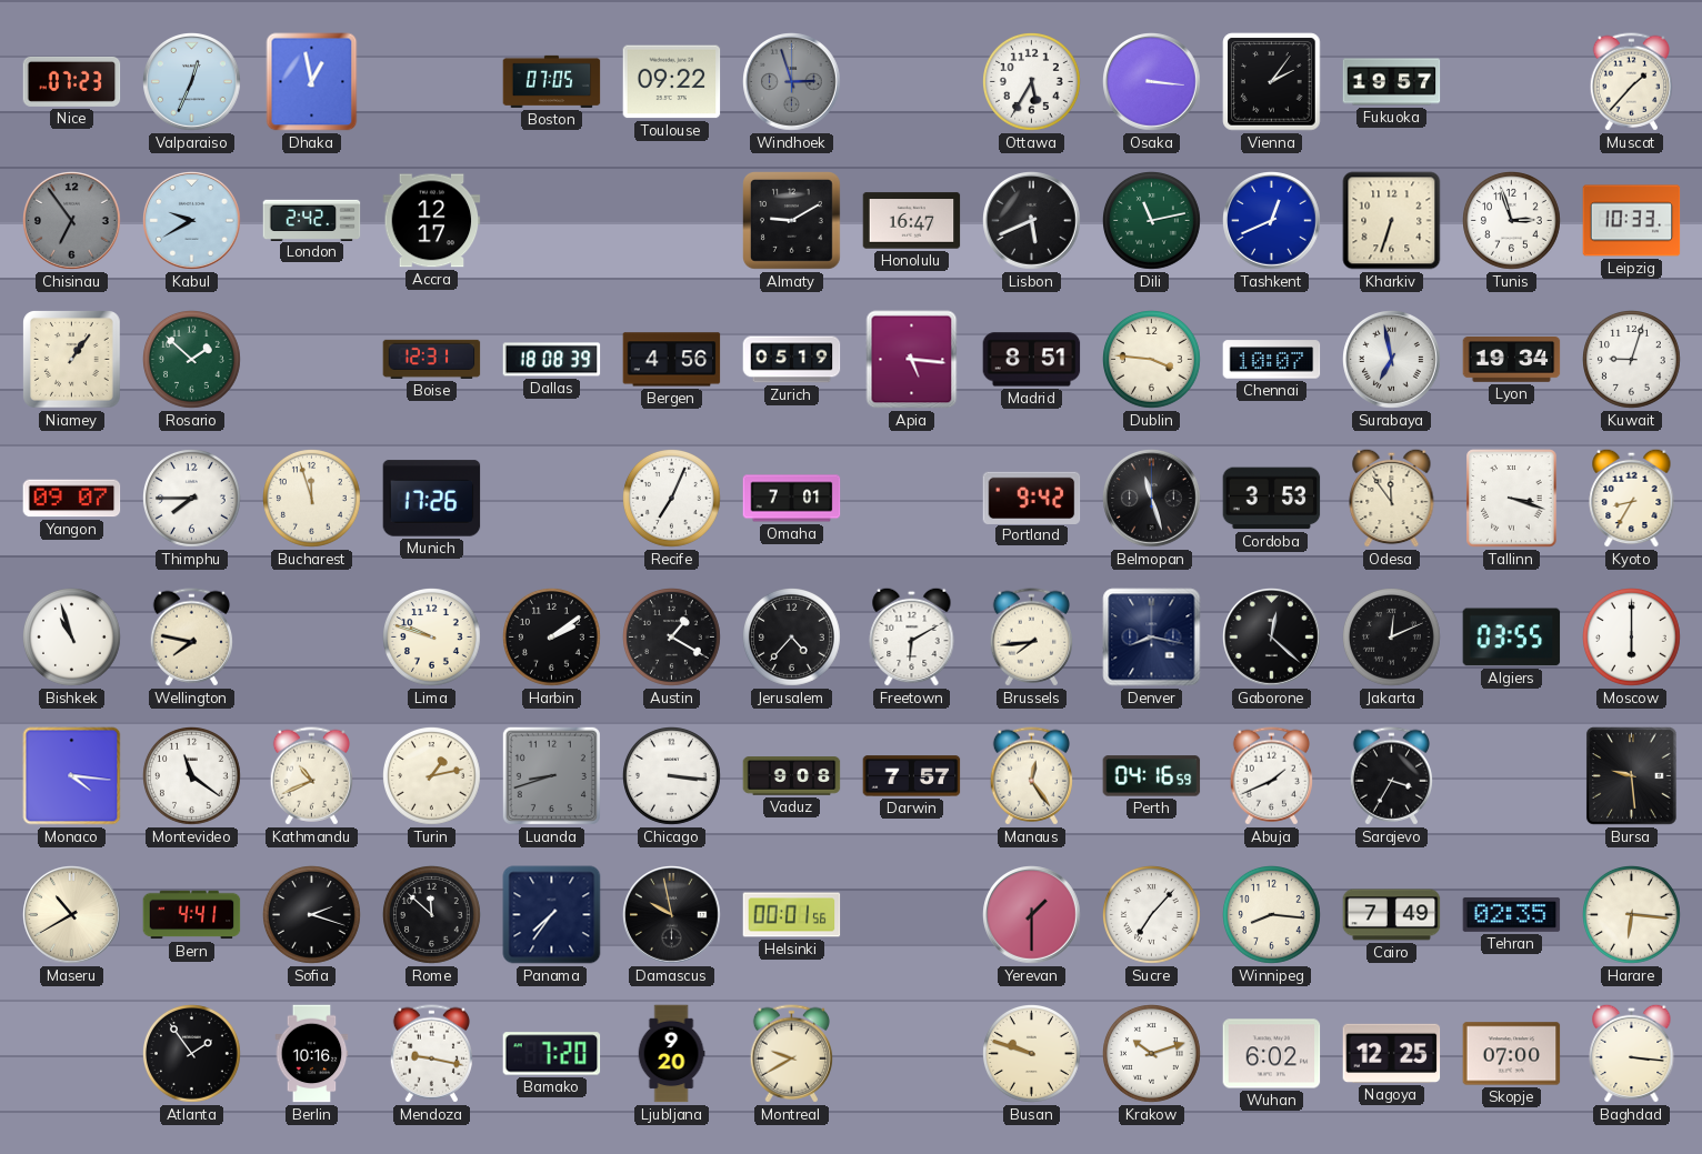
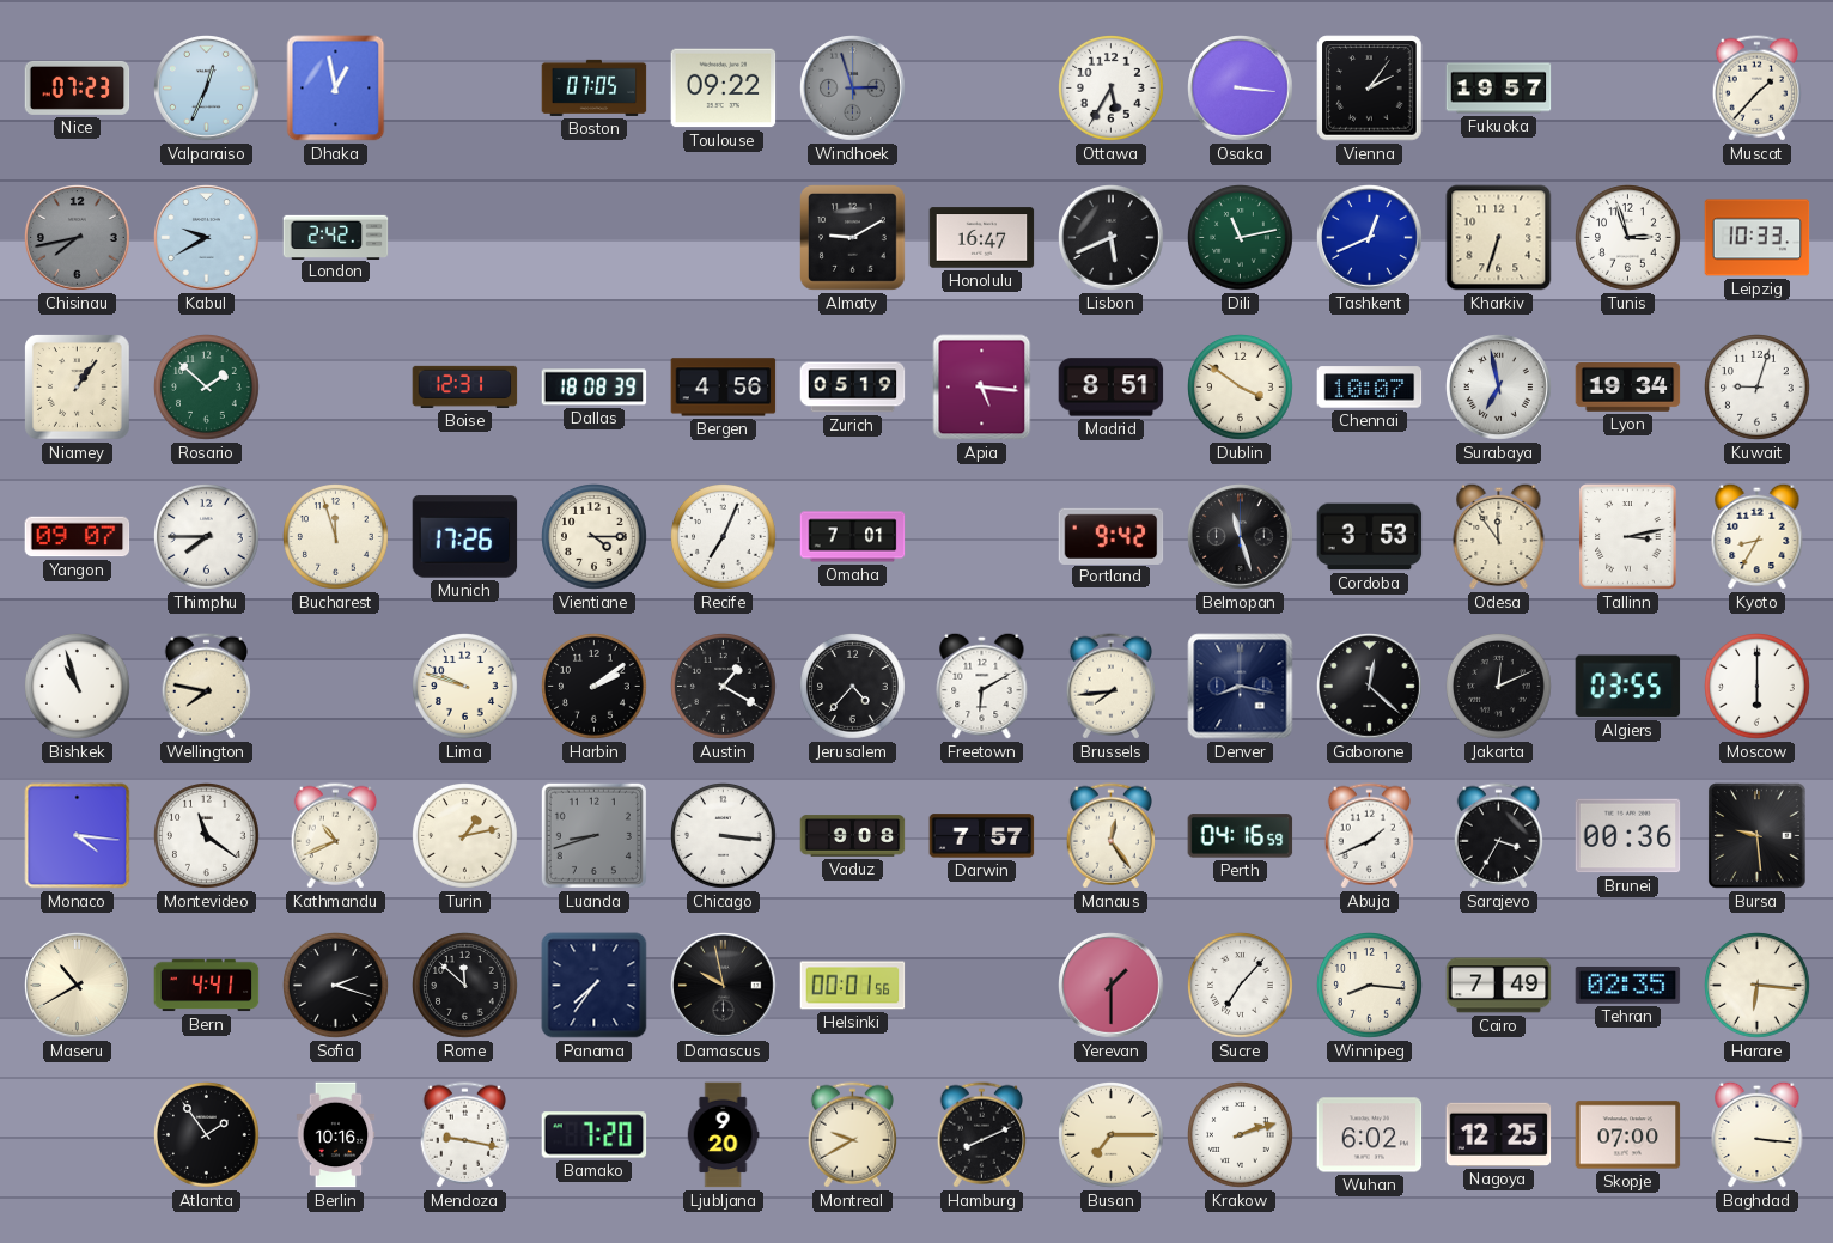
Chisinau: 6:54 -> 7:43
Accra: 12:17 -> none
Dublin: 3:46 -> 3:51
Vientiane: none -> 4:15
Tallinn: 3:18 -> 3:13
Brunei: none -> 00:36
Hamburg: none -> 8:11
Busan: 9:48 -> 7:15
Krakow: 10:12 -> 2:12
